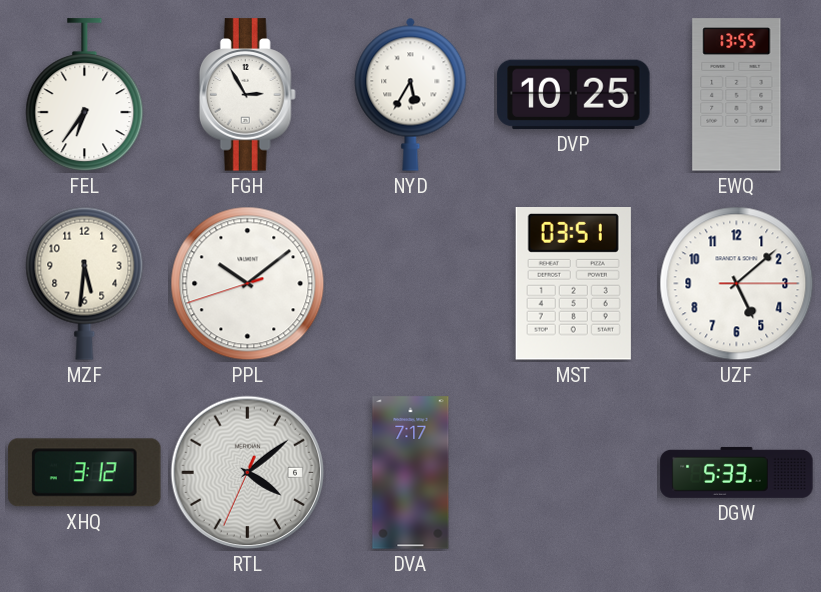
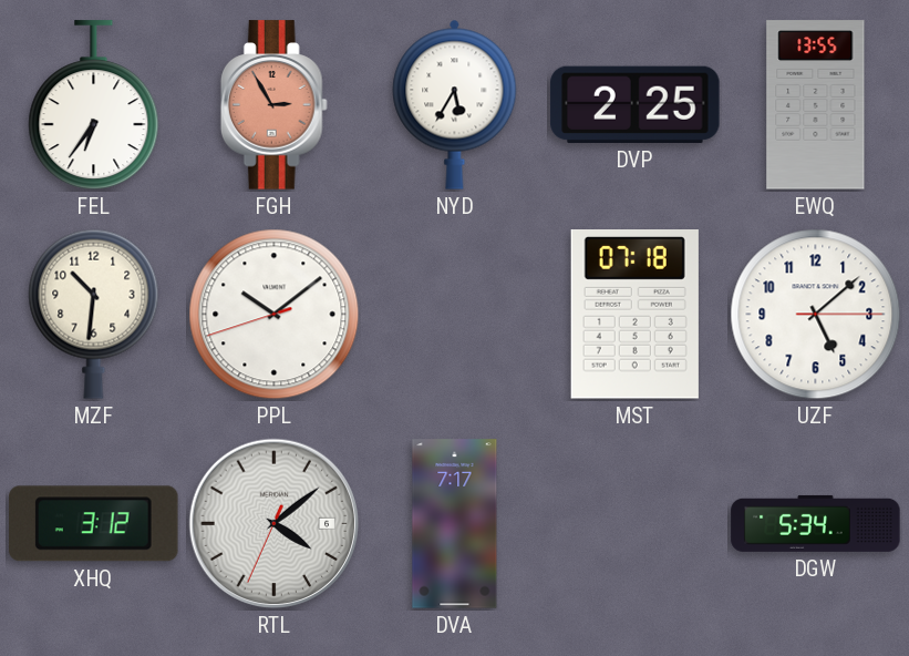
FGH dial: white -> salmon
DVP: 10:25 -> 2:25
MZF: 5:31 -> 10:31
MST: 03:51 -> 07:18
DGW: 5:33 -> 5:34
